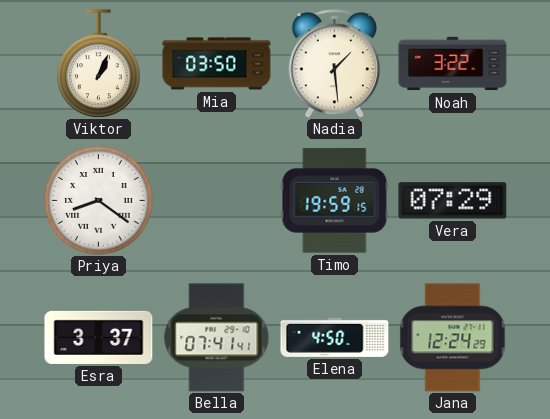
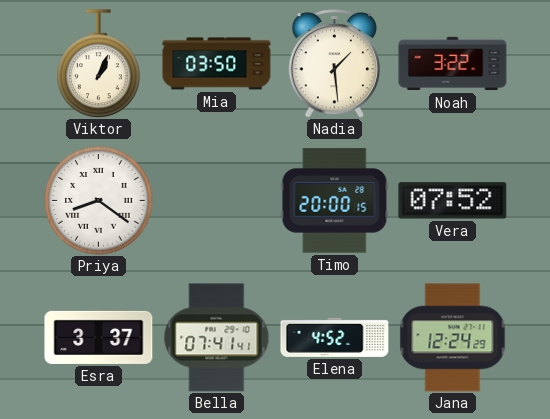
Timo: 19:59 -> 20:00
Vera: 07:29 -> 07:52
Elena: 4:50 -> 4:52
